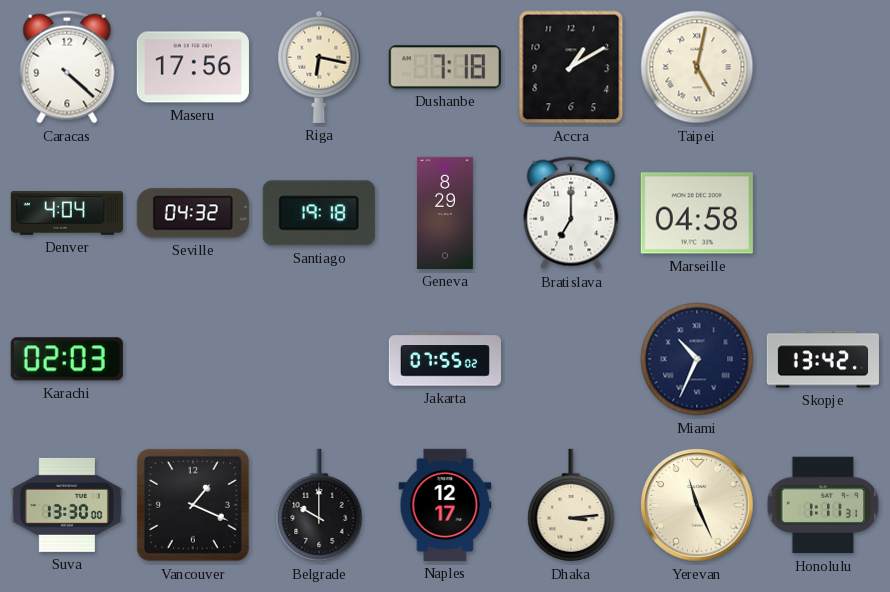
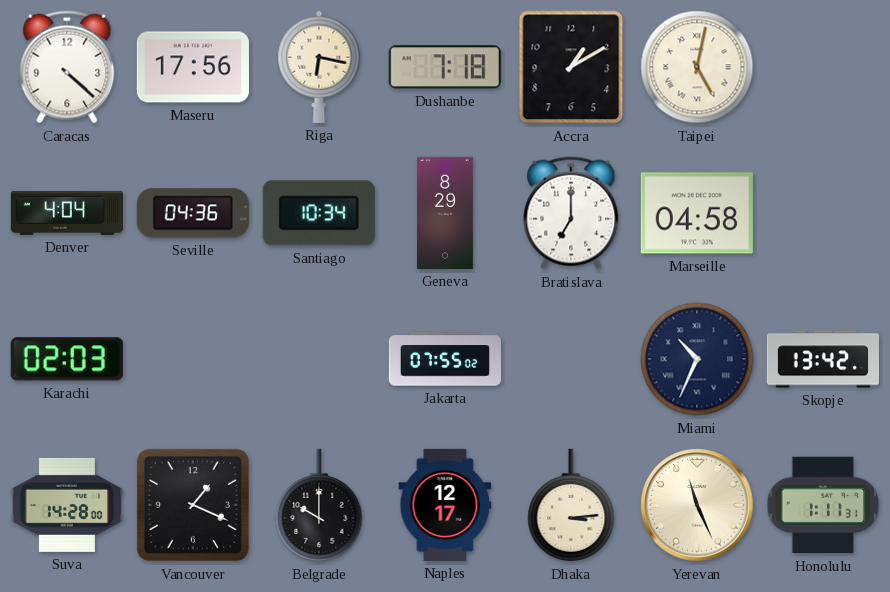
Seville: 04:32 -> 04:36
Santiago: 19:18 -> 10:34
Suva: 13:30 -> 14:28
